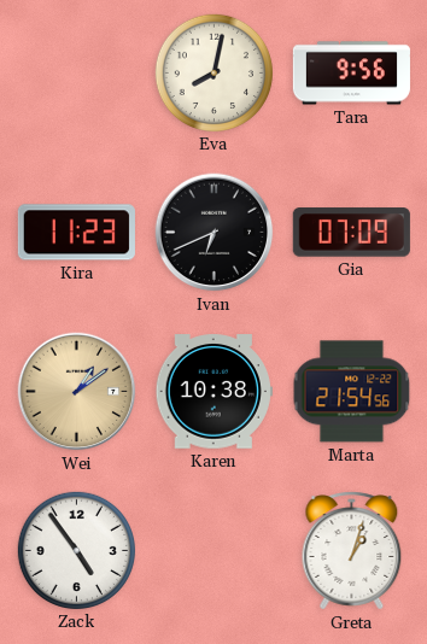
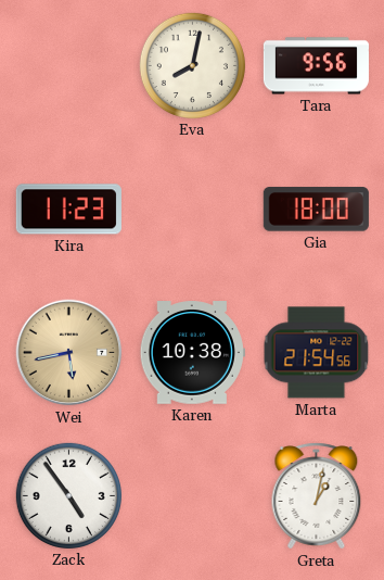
Ivan: 6:41 -> none
Gia: 07:09 -> 18:00
Wei: 1:09 -> 5:43
Greta: 1:03 -> 1:02
